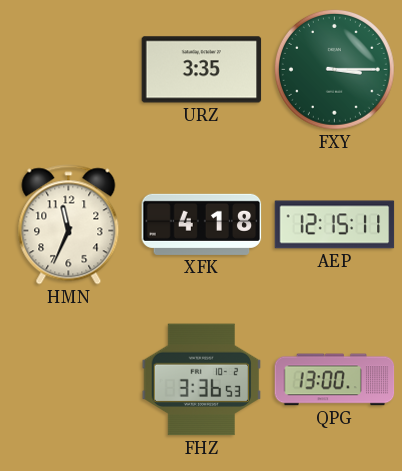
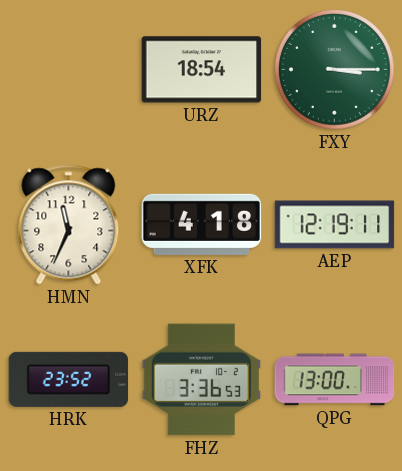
URZ: 3:35 -> 18:54
AEP: 12:15 -> 12:19
HRK: none -> 23:52
